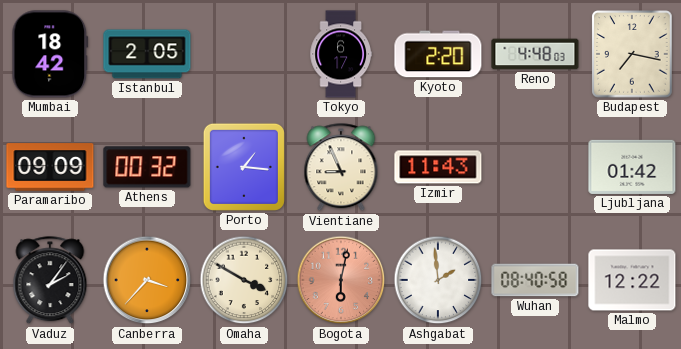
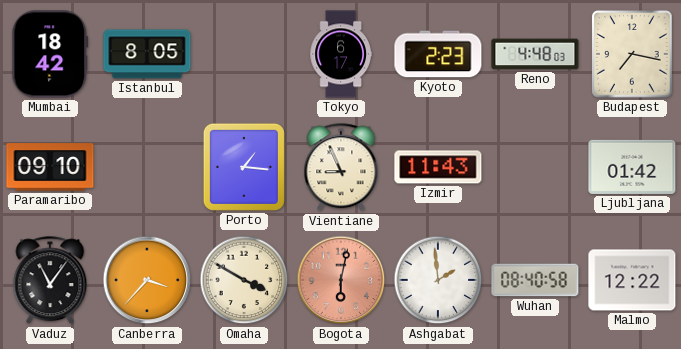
Istanbul: 2:05 -> 8:05
Kyoto: 2:20 -> 2:23
Paramaribo: 09:09 -> 09:10
Athens: 00:32 -> none
Vaduz: 2:06 -> 11:06
